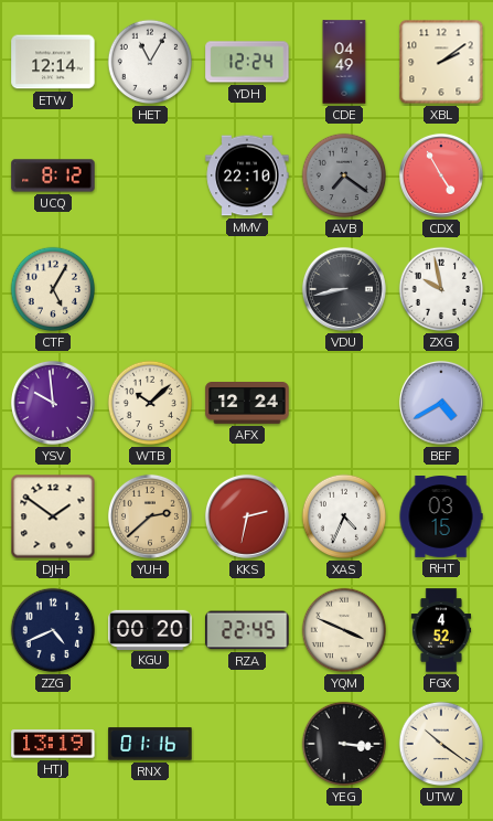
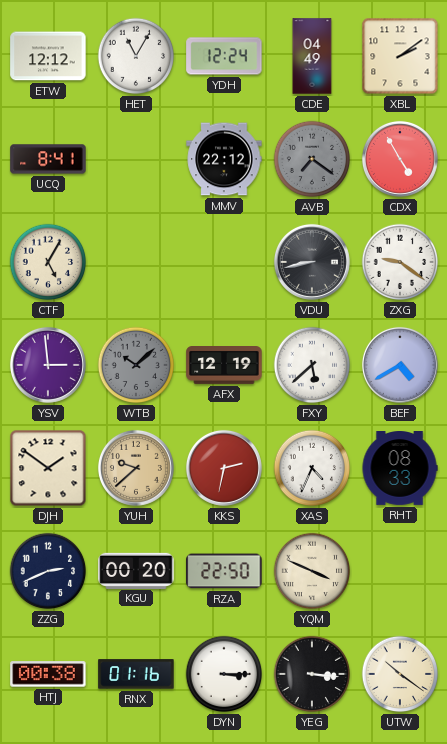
ETW: 12:14 -> 12:12
UCQ: 8:12 -> 8:41
MMV: 22:10 -> 22:12
ZXG: 9:58 -> 9:21
YSV: 9:59 -> 2:59
WTB dial: cream -> grey
AFX: 12:24 -> 12:19
FXY: none -> 5:38
YUH: 2:38 -> 9:38
RHT: 03:15 -> 08:33
ZZG: 4:41 -> 2:41
RZA: 22:45 -> 22:50
FGX: 4:52 -> none
HTJ: 13:19 -> 00:38
DYN: none -> 3:15
